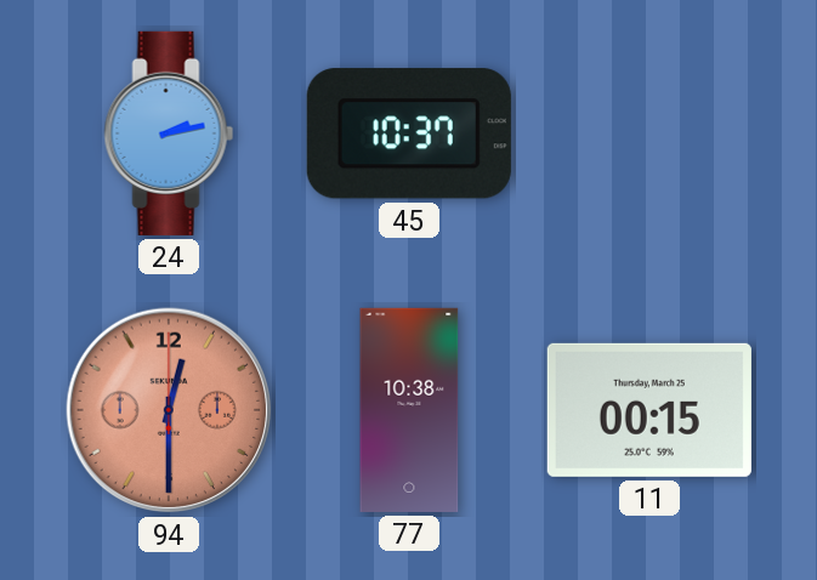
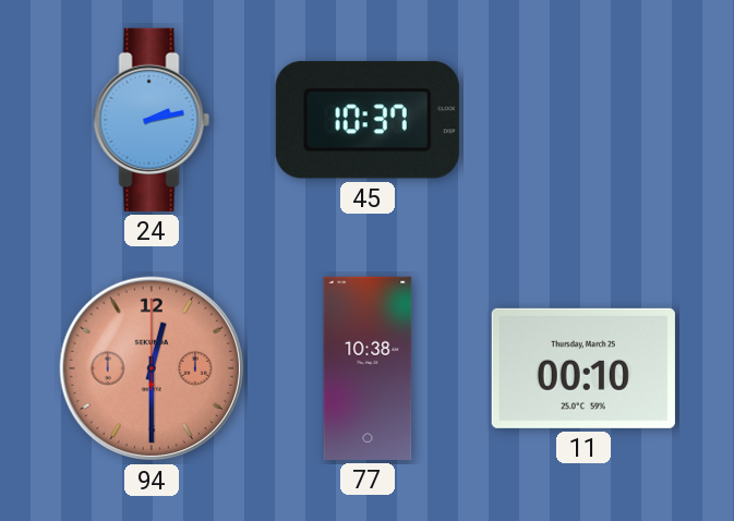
11: 00:15 -> 00:10
